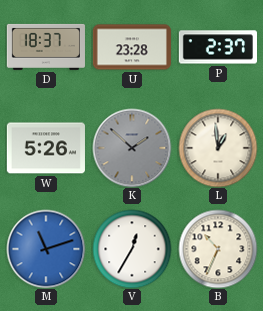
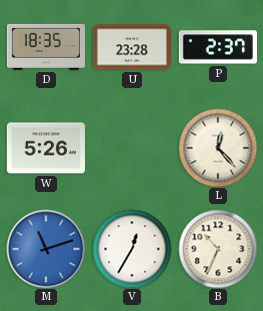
D: 18:37 -> 18:35
K: 1:52 -> none
L: 12:59 -> 12:23
